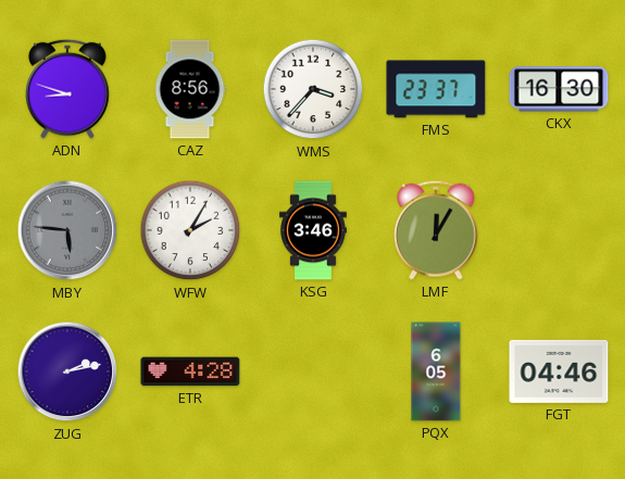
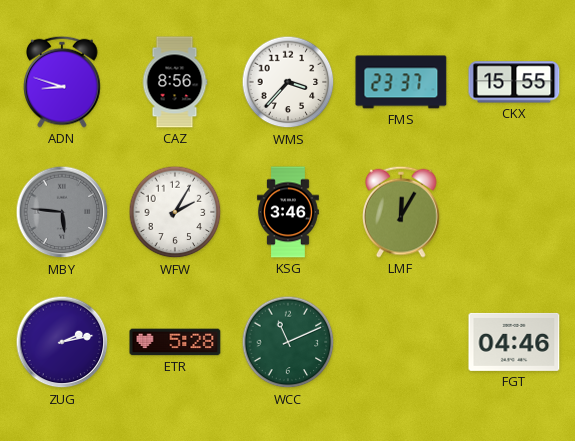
CKX: 16:30 -> 15:55
ETR: 4:28 -> 5:28
WCC: none -> 11:11
PQX: 6:05 -> none
